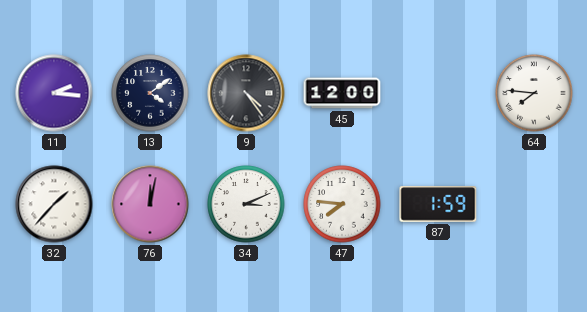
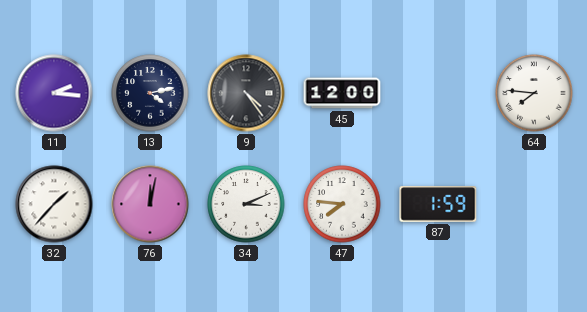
13: 4:09 -> 4:13
